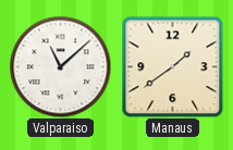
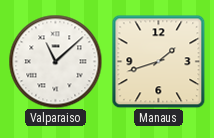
Manaus: 1:39 -> 1:42
